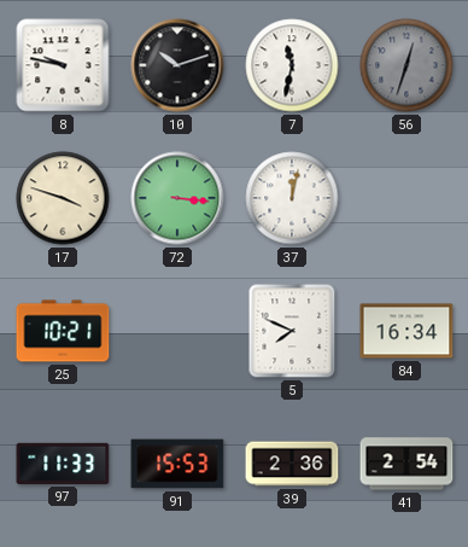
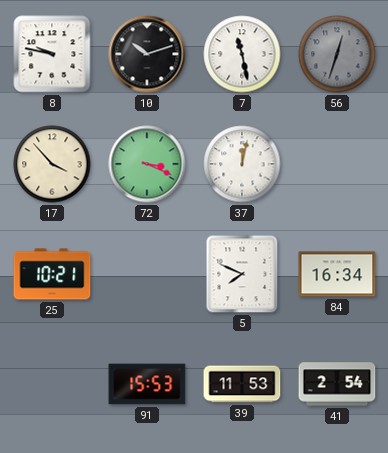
7: 11:32 -> 11:28
17: 3:48 -> 3:53
72: 3:16 -> 3:19
97: 11:33 -> none
39: 2:36 -> 11:53
